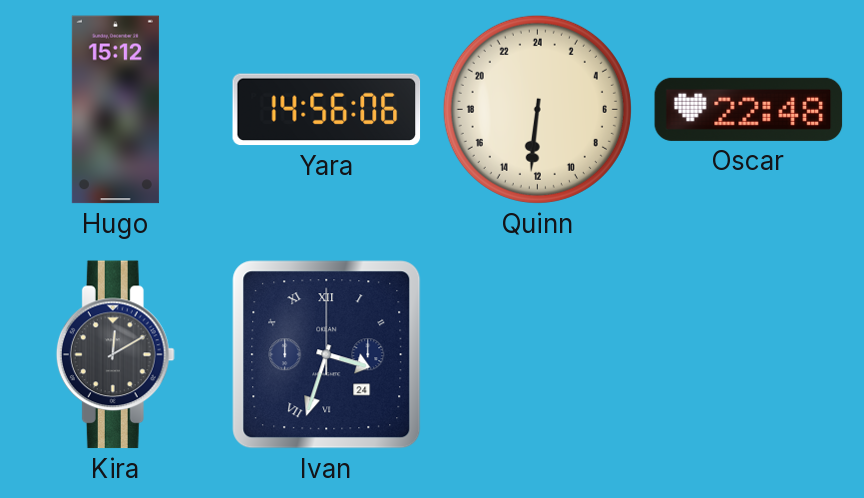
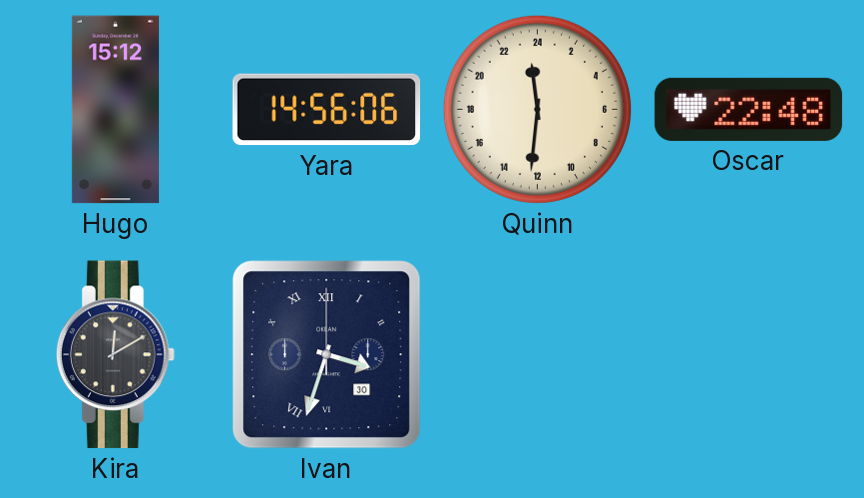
Quinn: 12:31 -> 23:31
Ivan date: 24 -> 30
